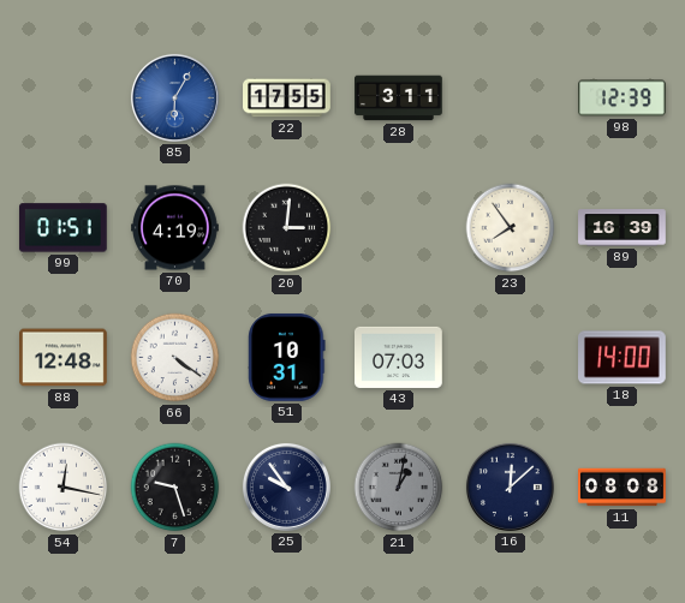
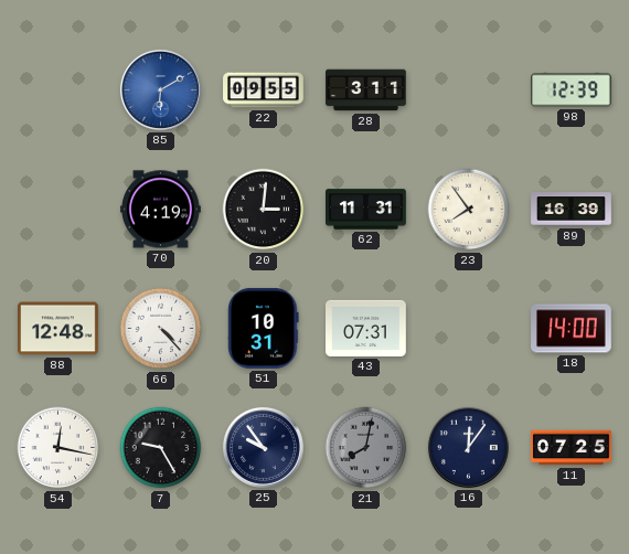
85: 6:05 -> 6:10
22: 17:55 -> 09:55
99: 01:51 -> none
62: none -> 11:31
66: 4:21 -> 4:23
43: 07:03 -> 07:31
7: 9:27 -> 9:25
21: 1:02 -> 8:02
16: 12:08 -> 12:06
11: 08:08 -> 07:25
